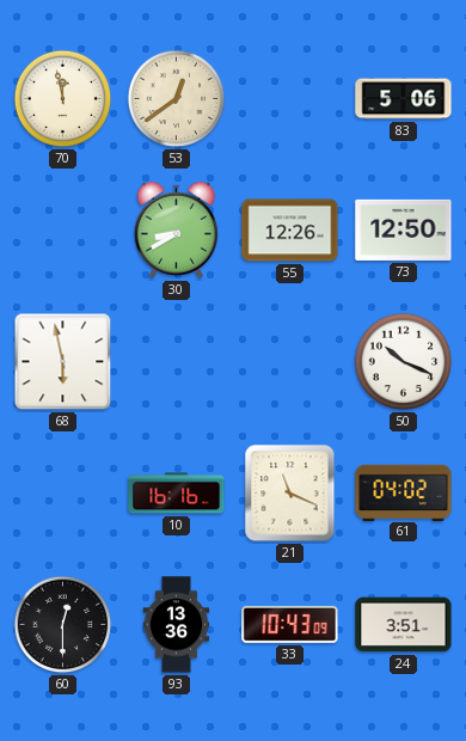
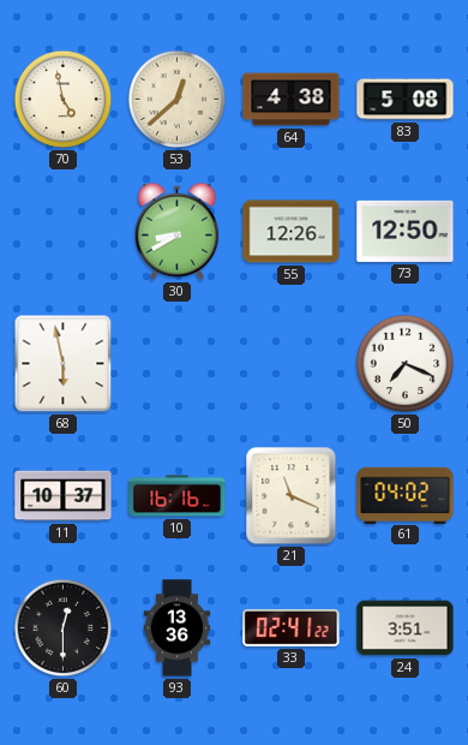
70: 11:58 -> 4:58
53: 12:39 -> 12:38
64: none -> 4:38
83: 5:06 -> 5:08
50: 10:19 -> 7:19
11: none -> 10:37
33: 10:43 -> 02:41
